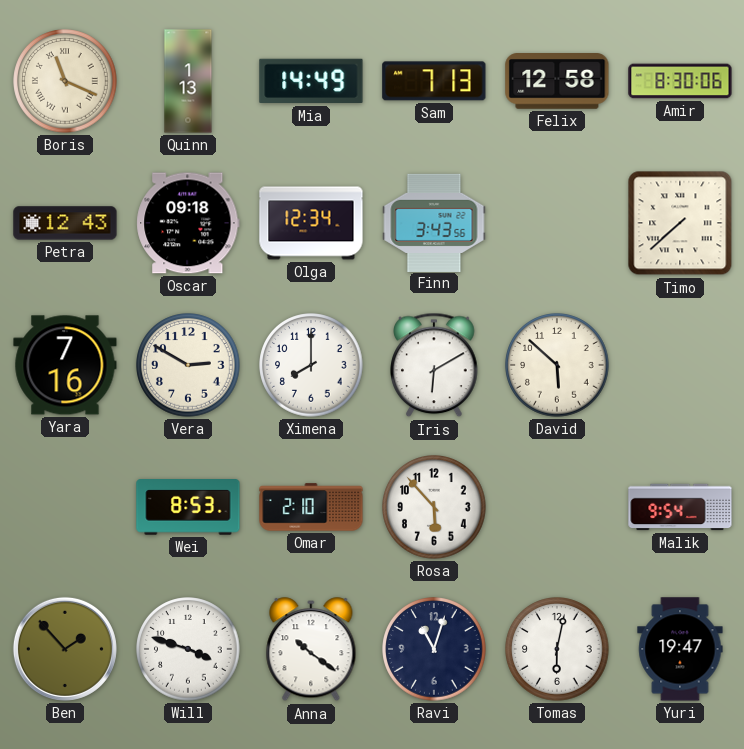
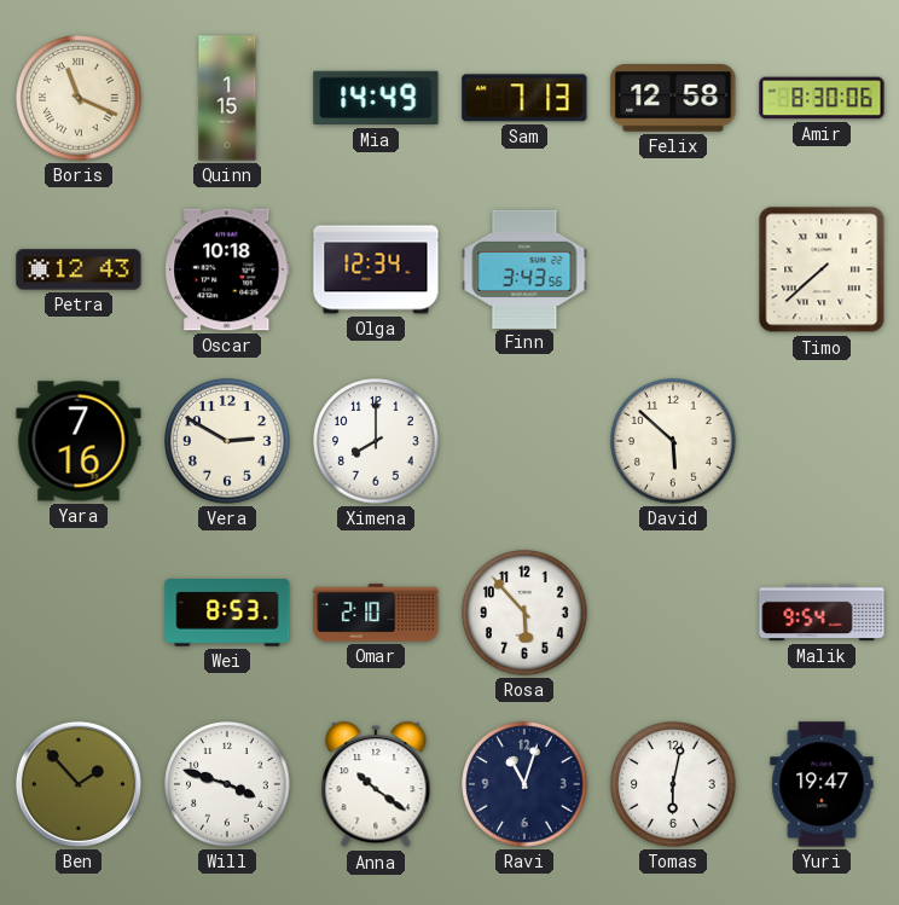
Quinn: 1:13 -> 1:15
Oscar: 09:18 -> 10:18
Iris: 6:10 -> none
